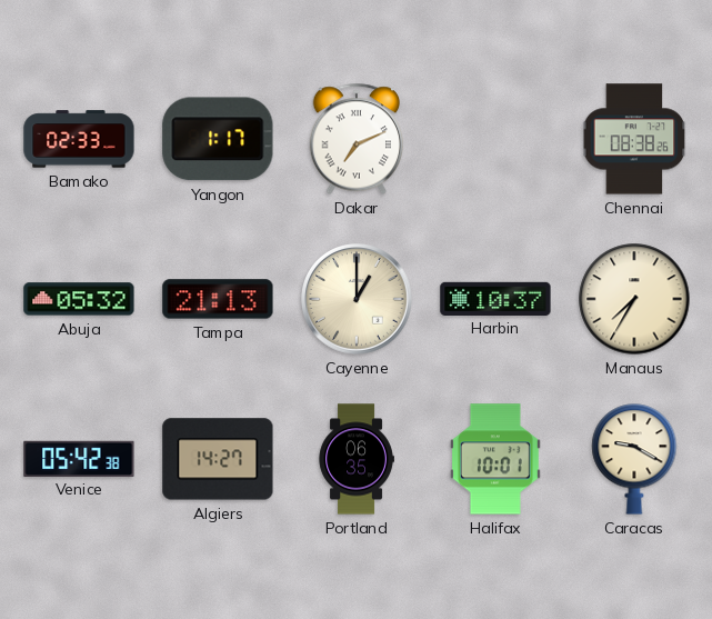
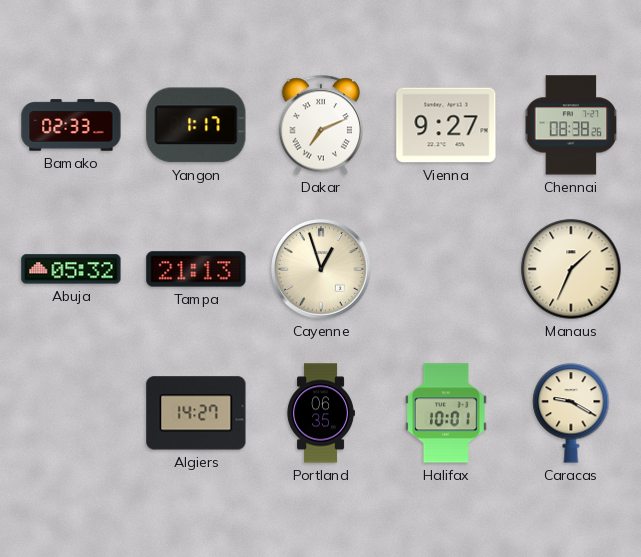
Vienna: none -> 9:27
Cayenne: 1:00 -> 12:57
Harbin: 10:37 -> none
Manaus: 7:35 -> 1:34
Venice: 05:42 -> none
